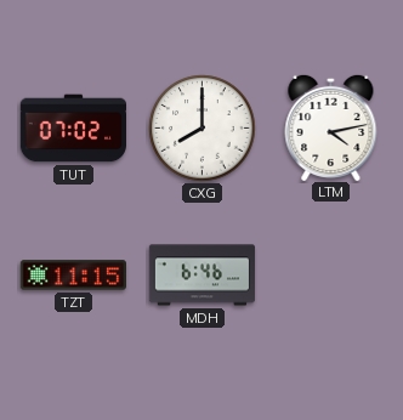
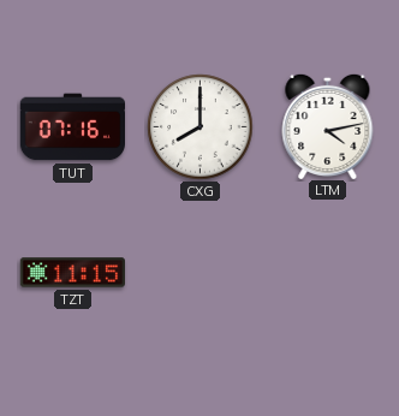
TUT: 07:02 -> 07:16
MDH: 6:46 -> none
